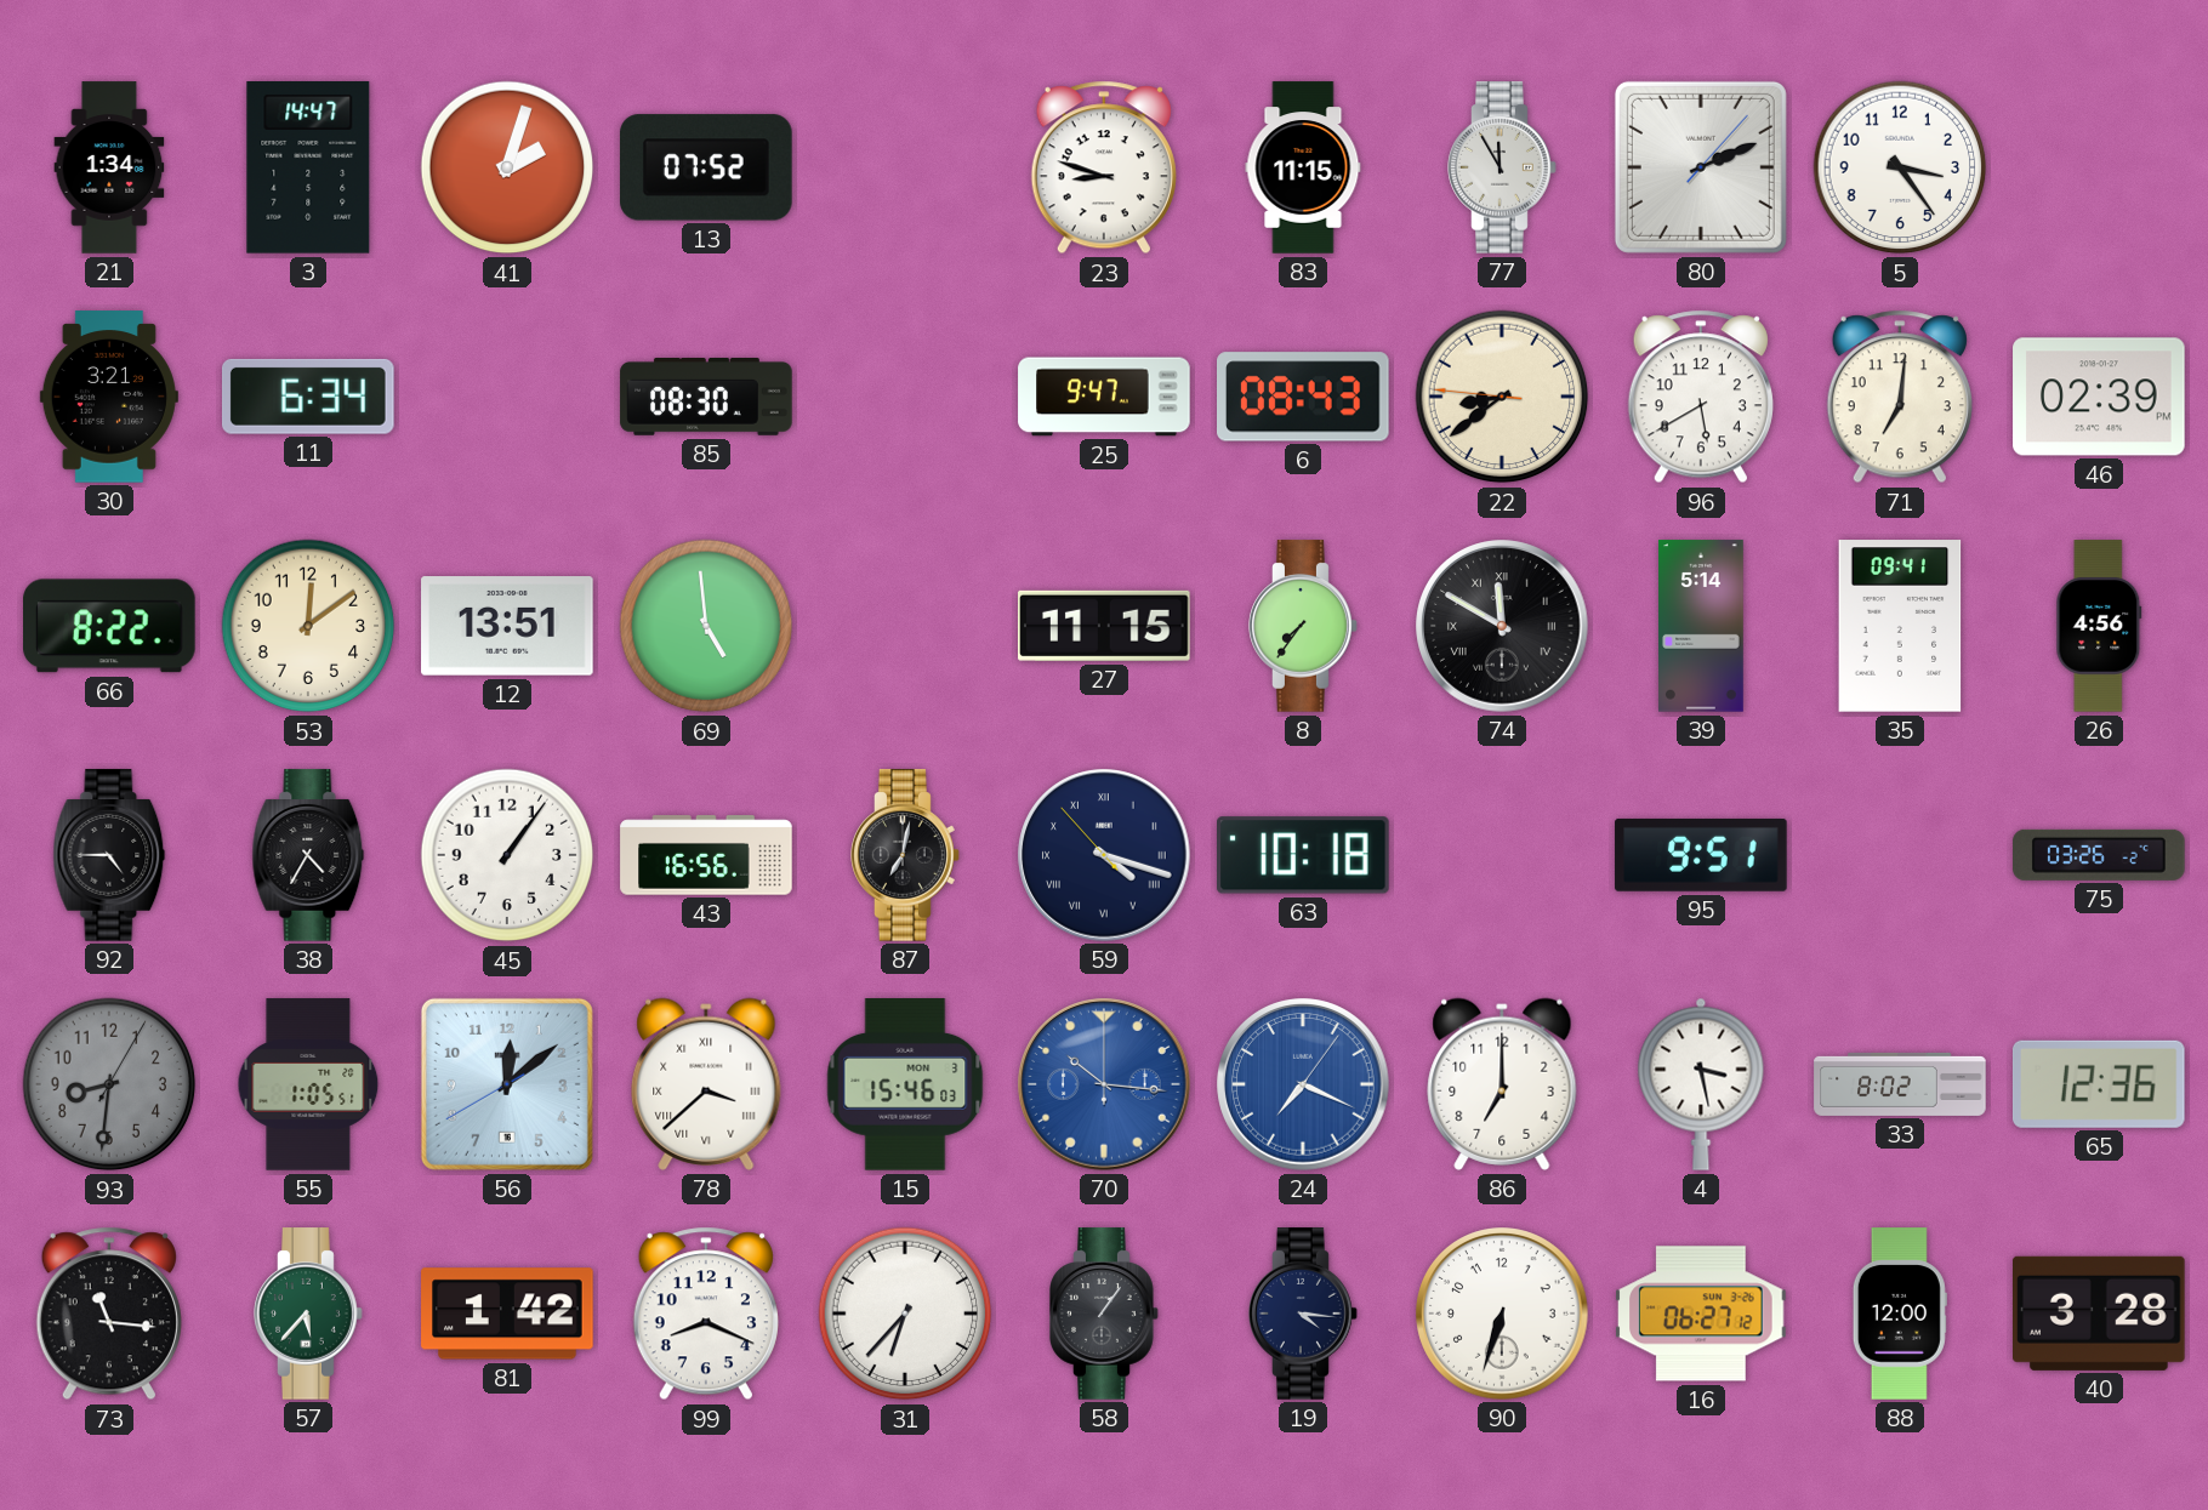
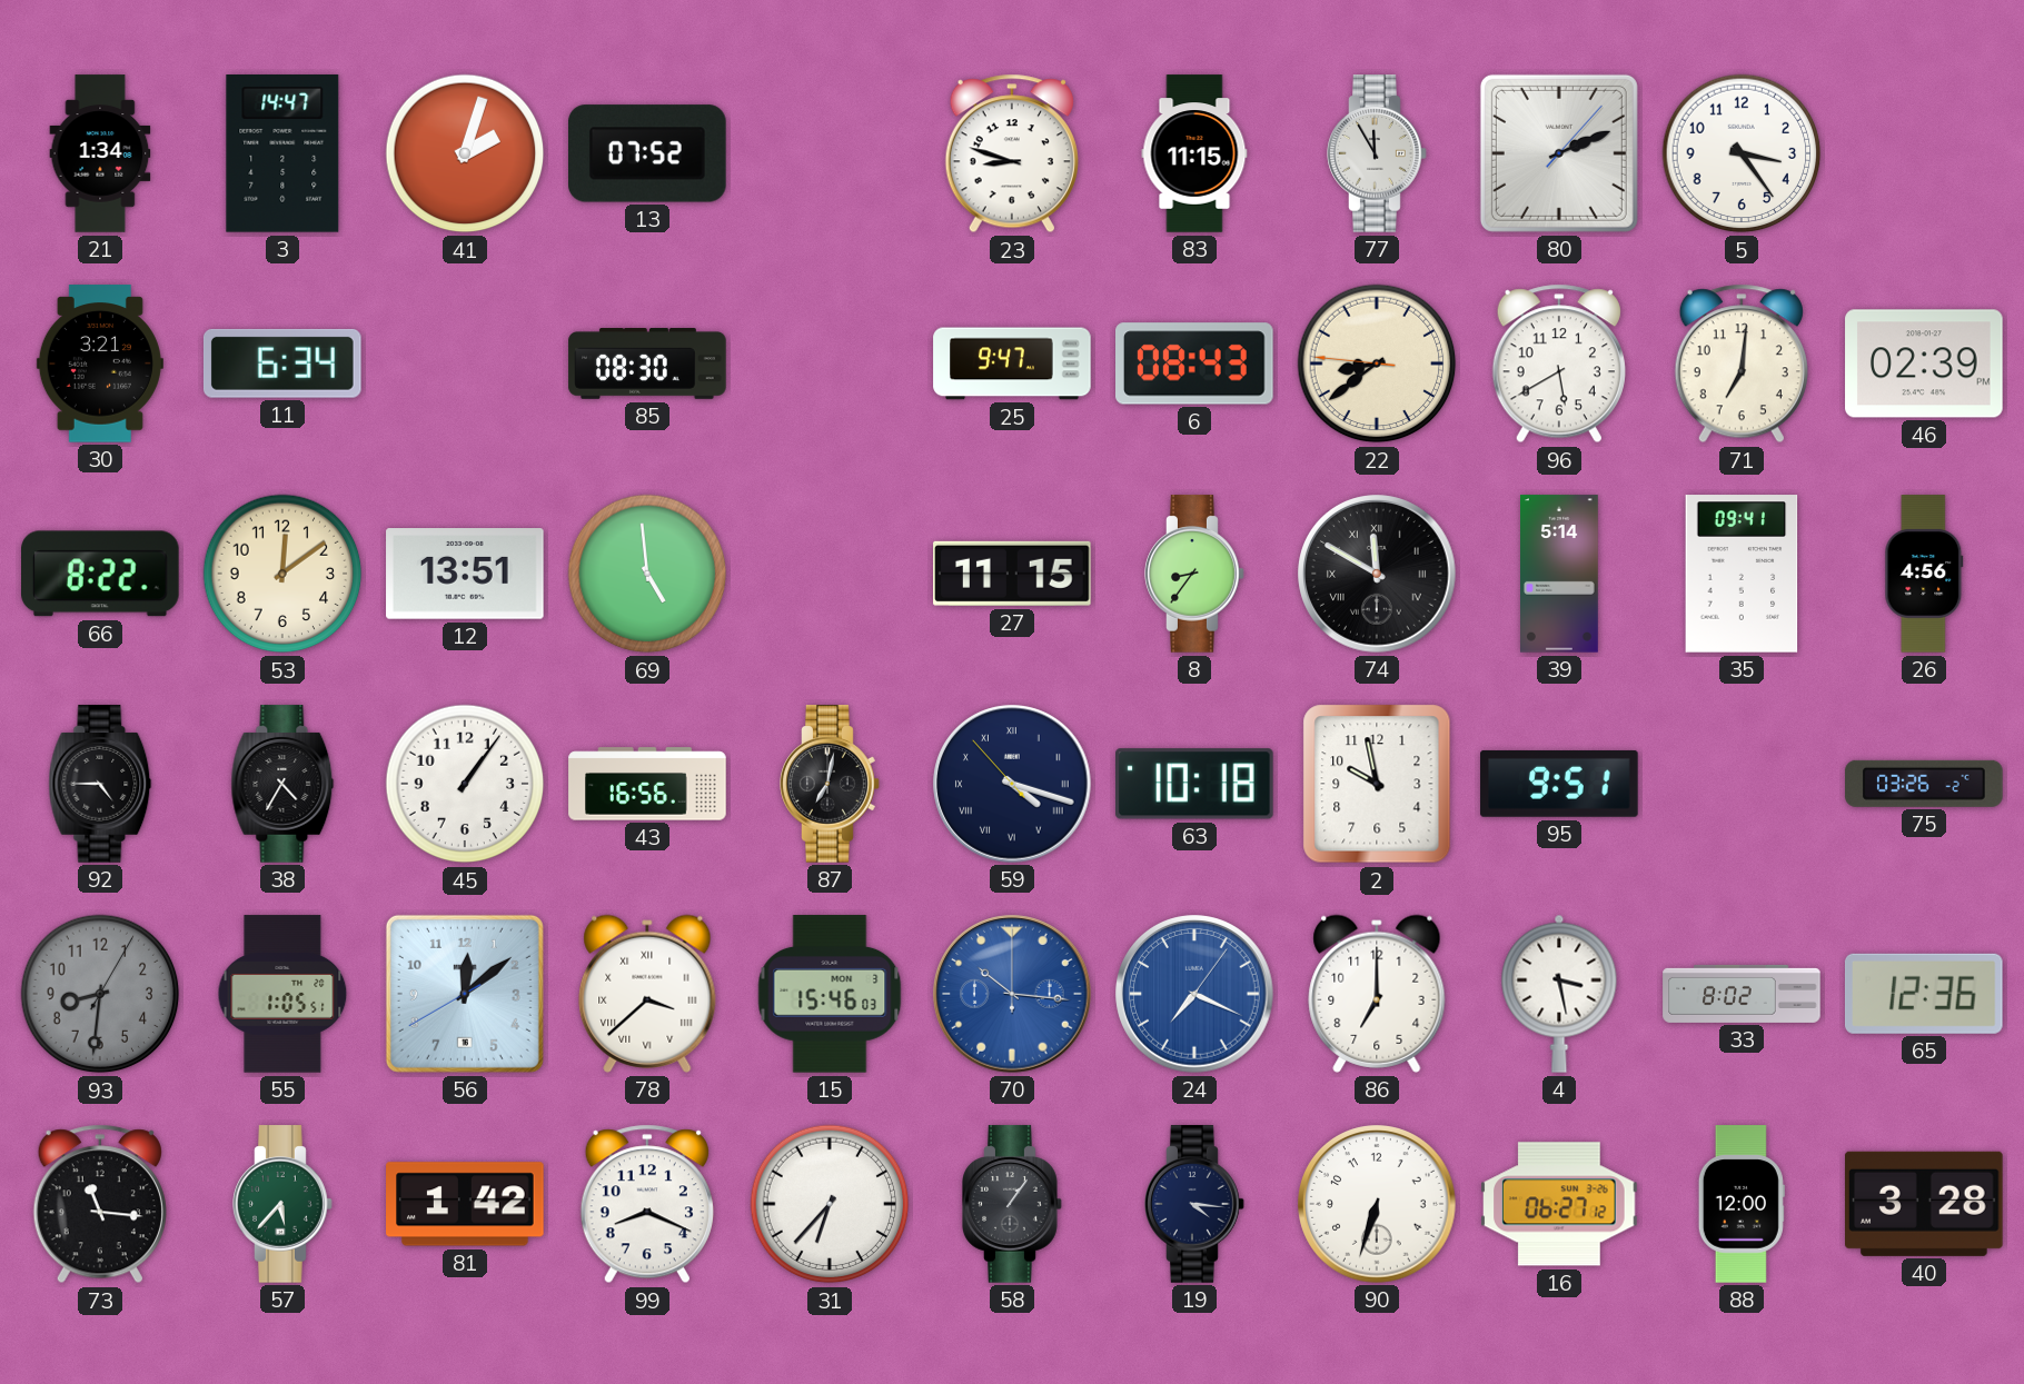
8: 7:36 -> 8:36
2: none -> 9:58
